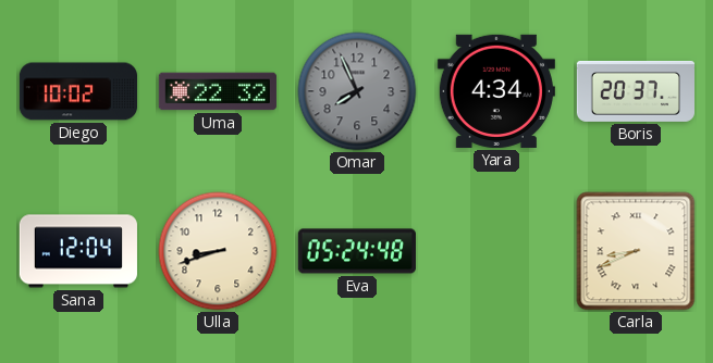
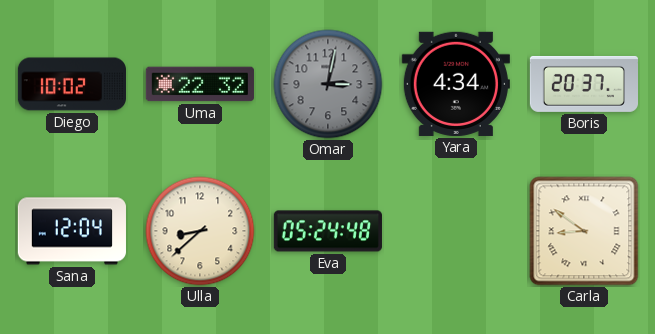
Omar: 7:56 -> 3:02
Ulla: 8:42 -> 8:38
Carla: 8:41 -> 8:51
